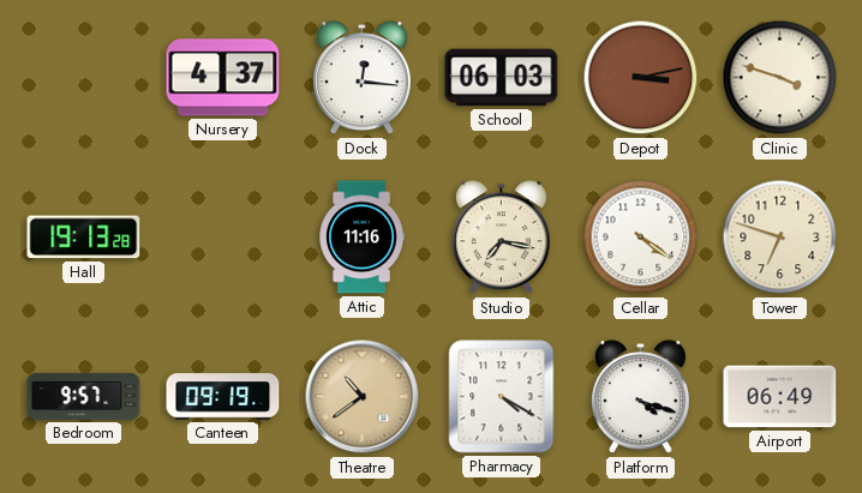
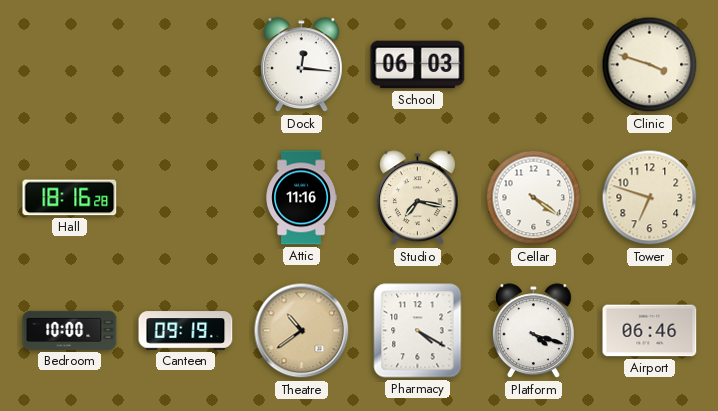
Nursery: 4:37 -> none
Depot: 3:13 -> none
Hall: 19:13 -> 18:16
Bedroom: 9:57 -> 10:00
Airport: 06:49 -> 06:46
